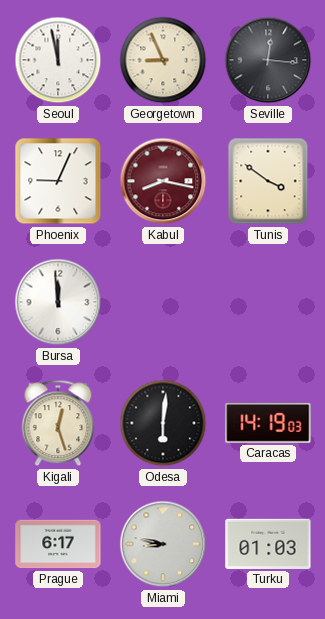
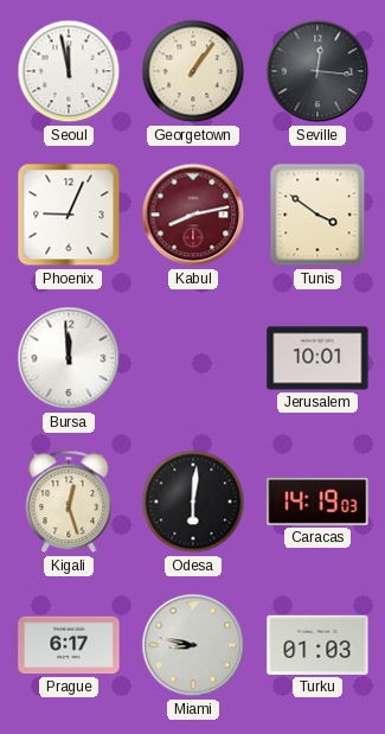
Georgetown: 8:56 -> 1:06
Kabul: 8:17 -> 8:13
Jerusalem: none -> 10:01
